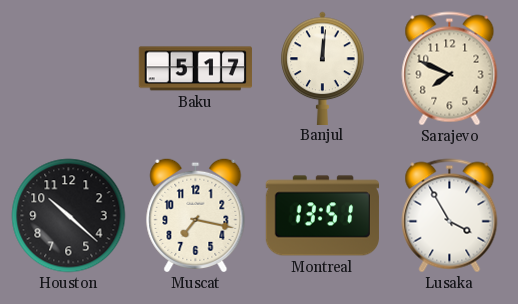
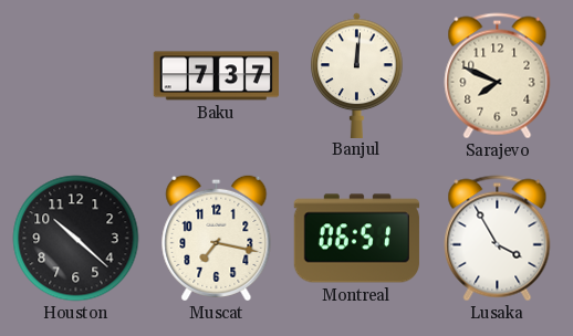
Baku: 5:17 -> 7:37
Montreal: 13:51 -> 06:51
